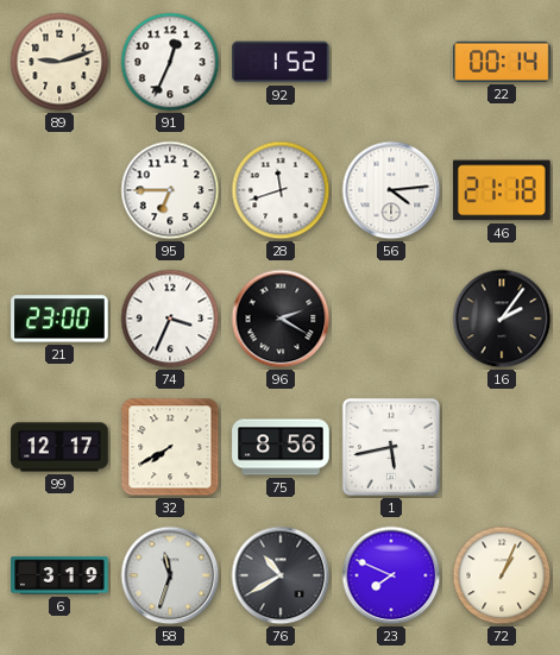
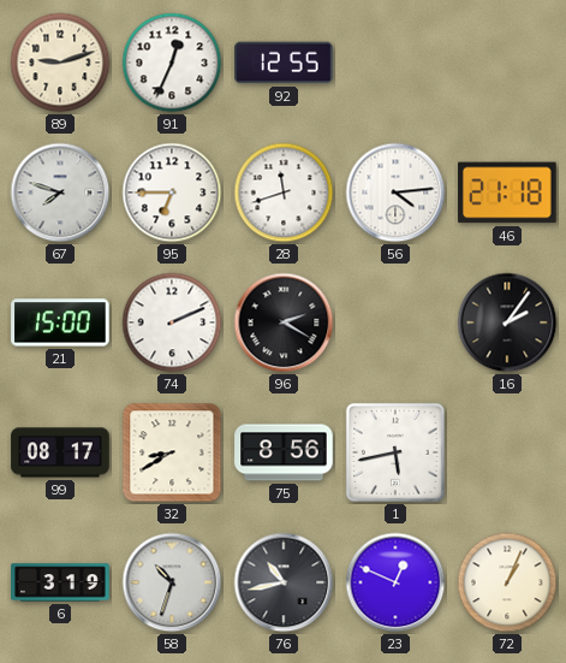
92: 1:52 -> 12:55
22: 00:14 -> none
67: none -> 7:48
21: 23:00 -> 15:00
74: 3:34 -> 2:11
99: 12:17 -> 08:17
32: 7:40 -> 8:40
58: 11:33 -> 10:33
76: 10:40 -> 10:43
23: 7:49 -> 12:49
